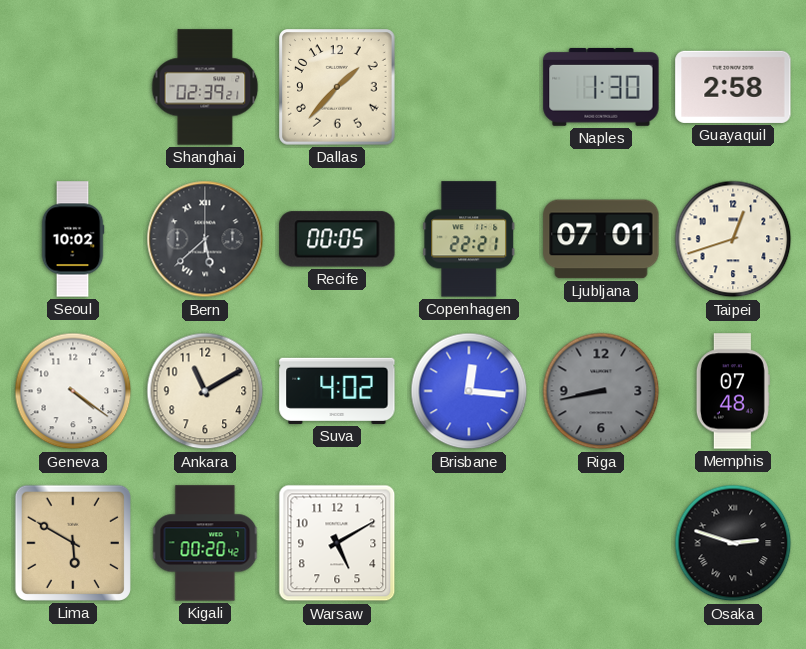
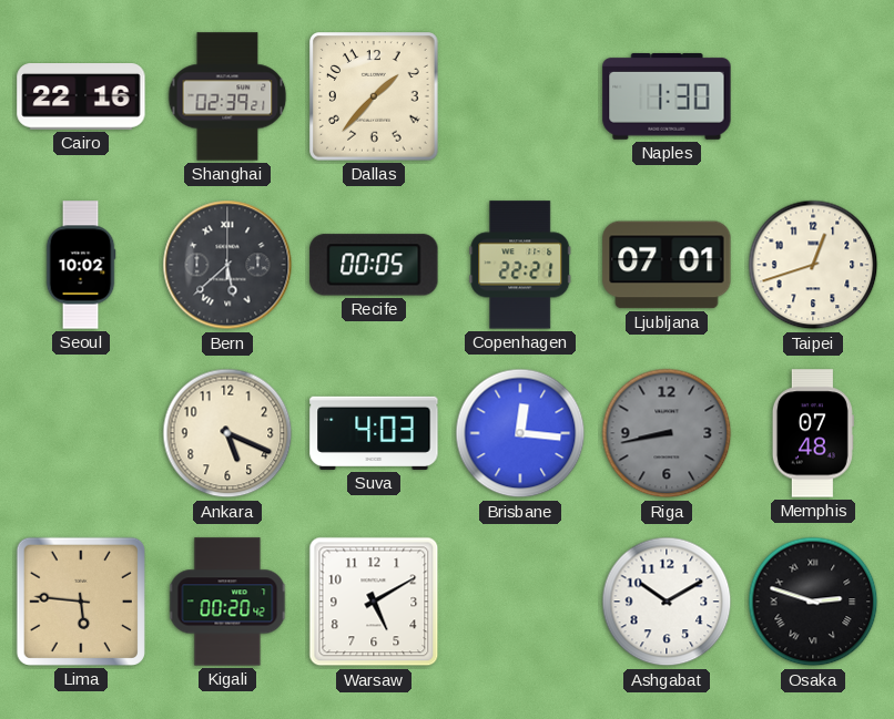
Cairo: none -> 22:16
Guayaquil: 2:58 -> none
Geneva: 4:21 -> none
Ankara: 11:10 -> 5:19
Suva: 4:02 -> 4:03
Lima: 5:50 -> 5:46
Ashgabat: none -> 10:10
